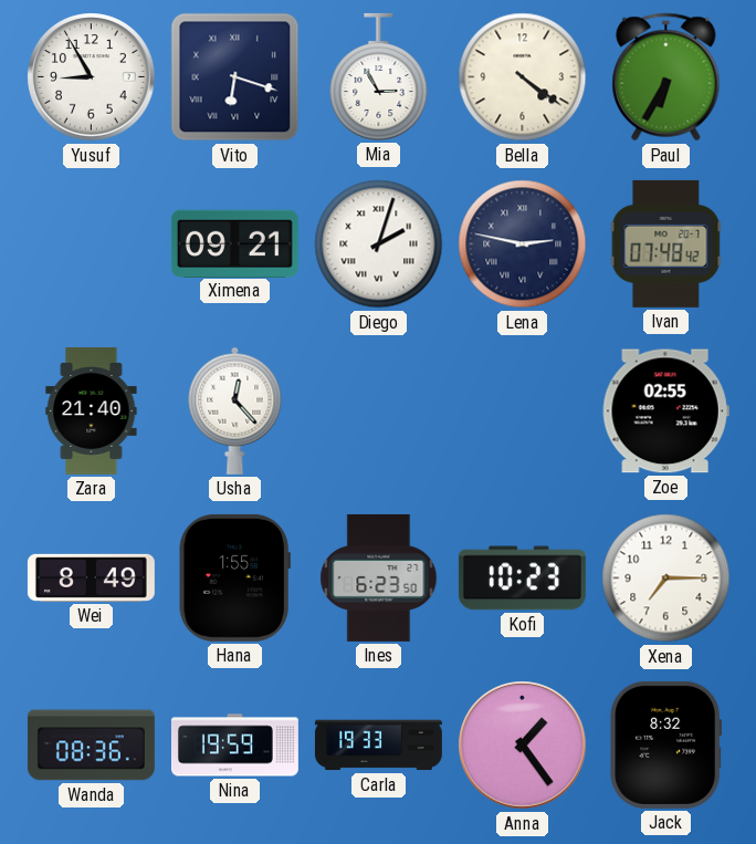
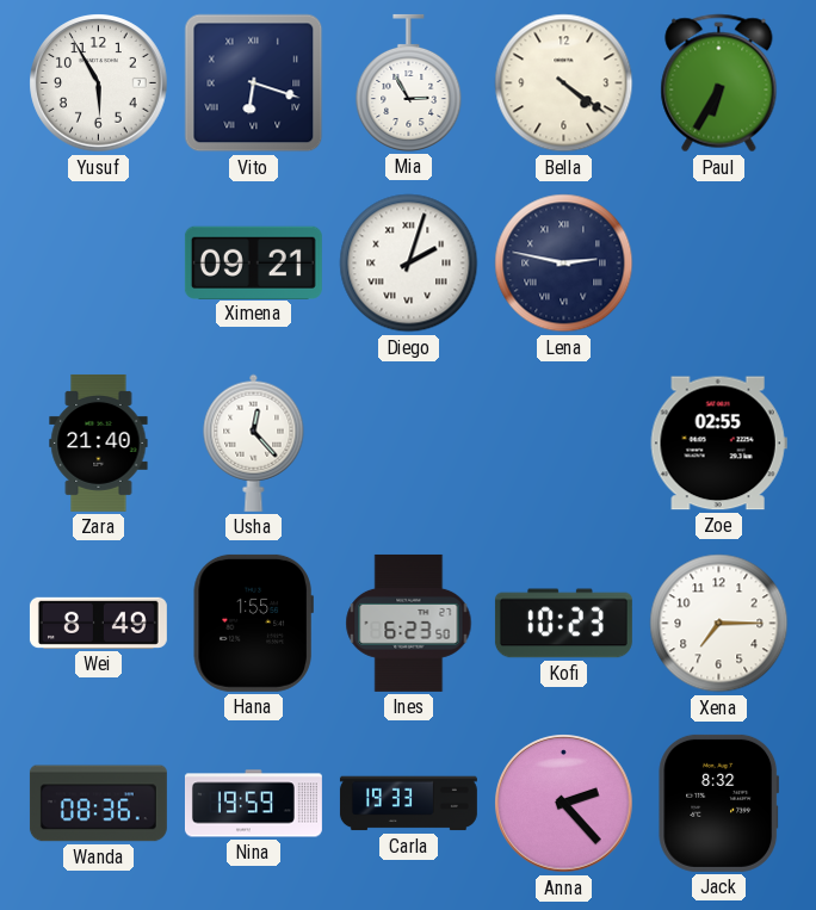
Yusuf: 8:55 -> 5:55
Ivan: 07:48 -> none
Anna: 1:24 -> 2:23
